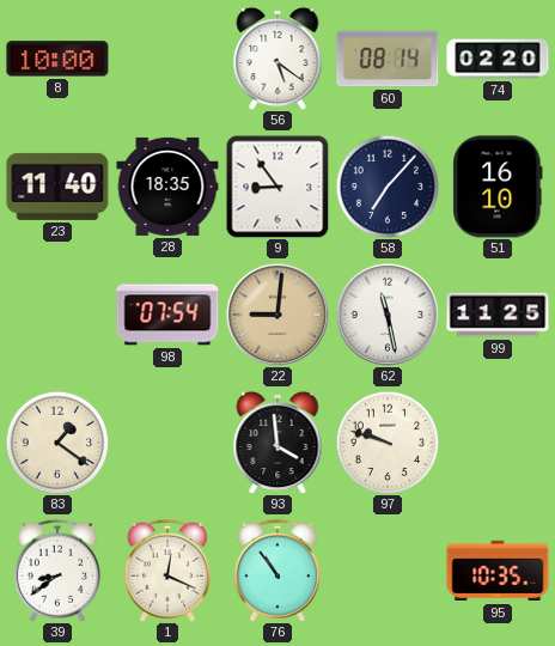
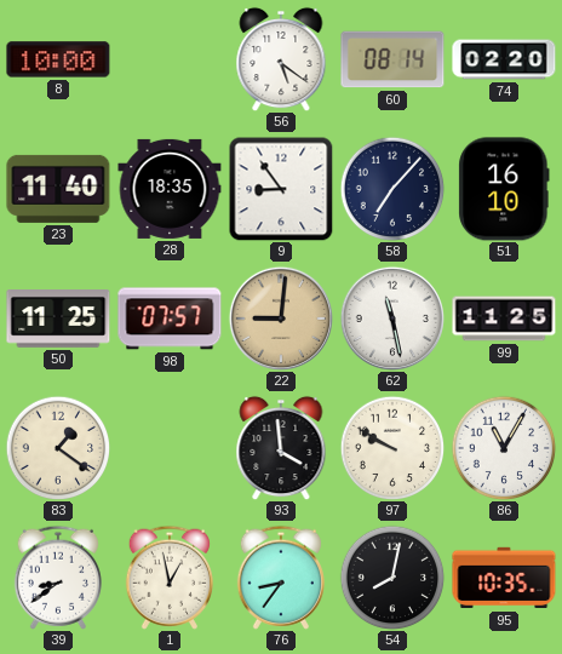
50: none -> 11:25
98: 07:54 -> 07:57
97: 9:48 -> 9:50
86: none -> 11:05
1: 12:19 -> 12:58
76: 10:54 -> 8:36
54: none -> 8:02
